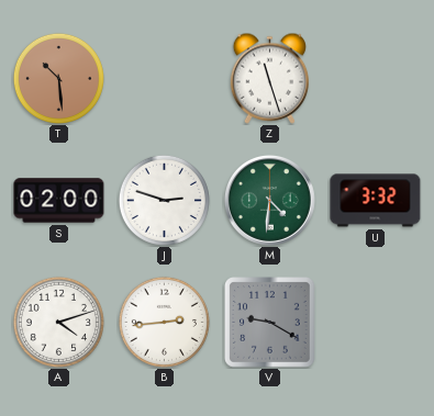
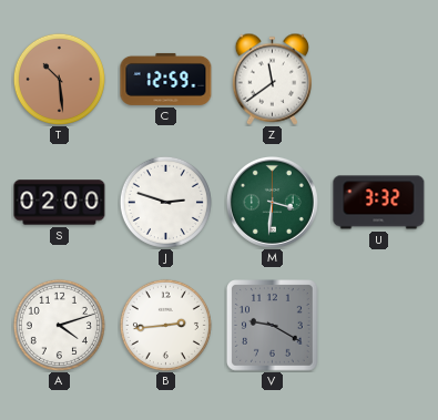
C: none -> 12:59
Z: 11:27 -> 11:39
M: 4:31 -> 3:31
